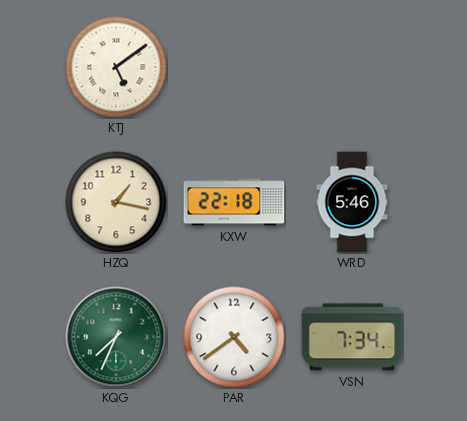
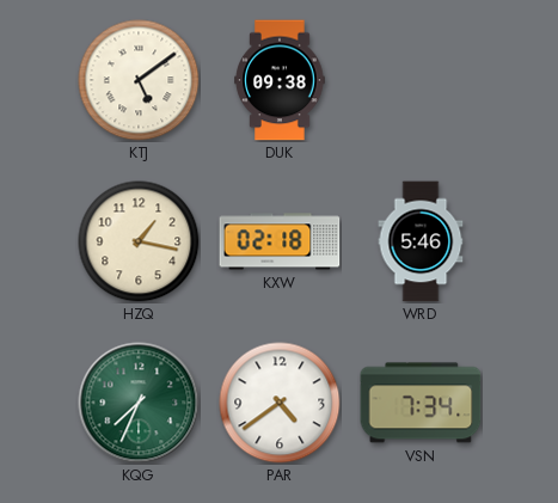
DUK: none -> 09:38
KXW: 22:18 -> 02:18
